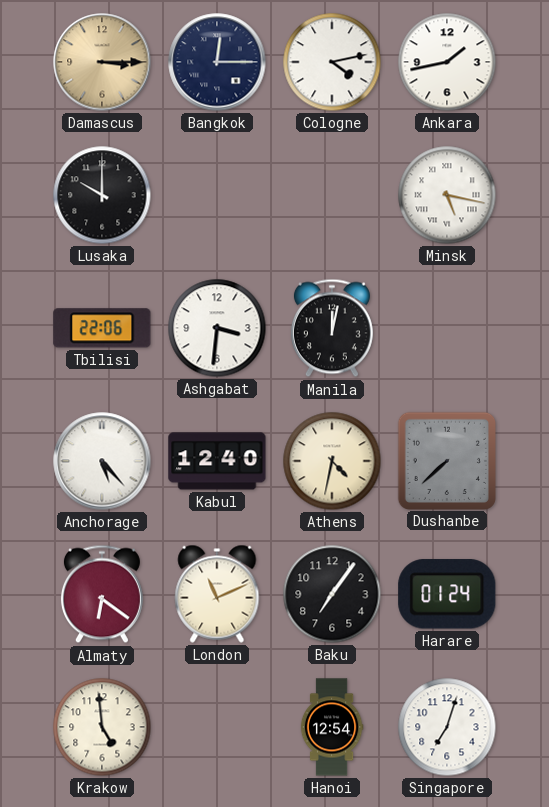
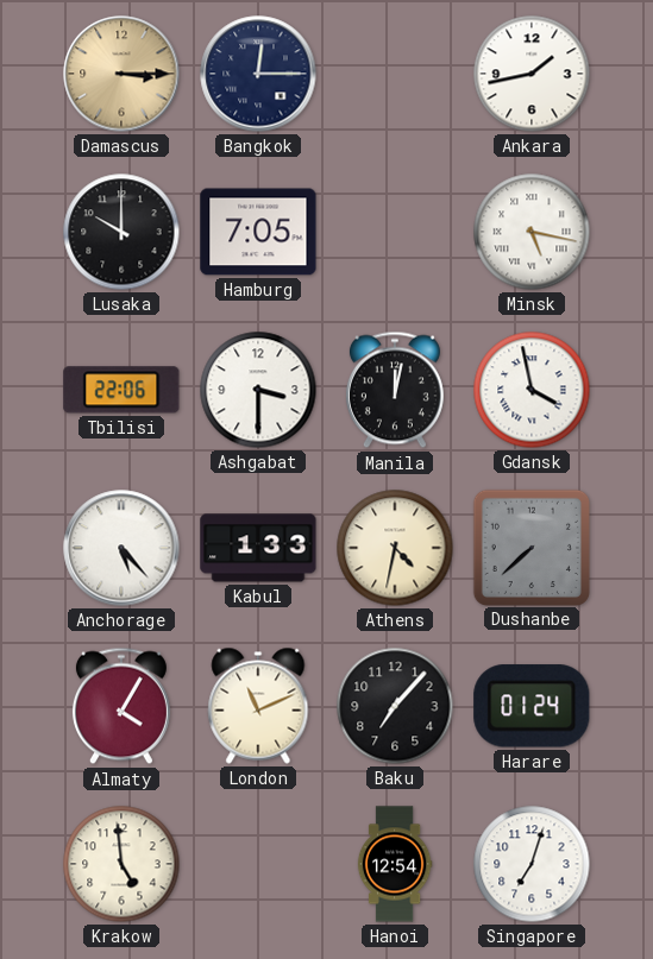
Cologne: 4:13 -> none
Hamburg: none -> 7:05
Ashgabat: 3:31 -> 3:30
Gdansk: none -> 3:58
Kabul: 12:40 -> 1:33
Almaty: 6:21 -> 4:05
Baku: 7:06 -> 7:07
